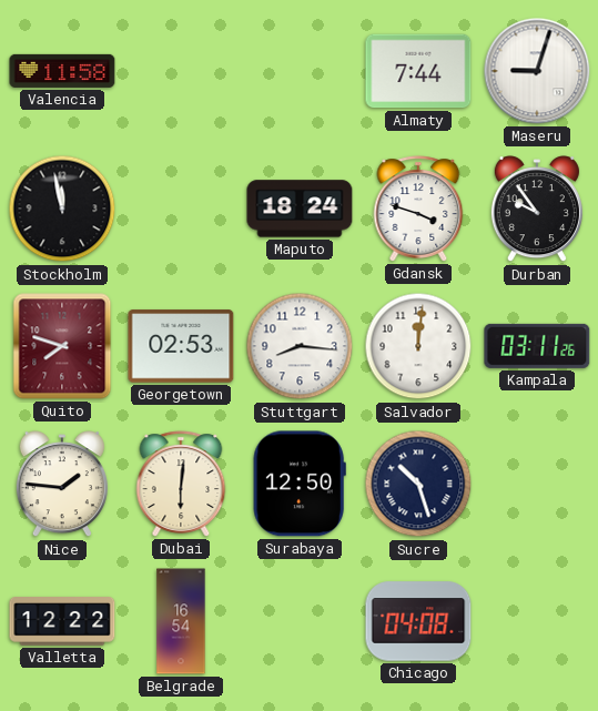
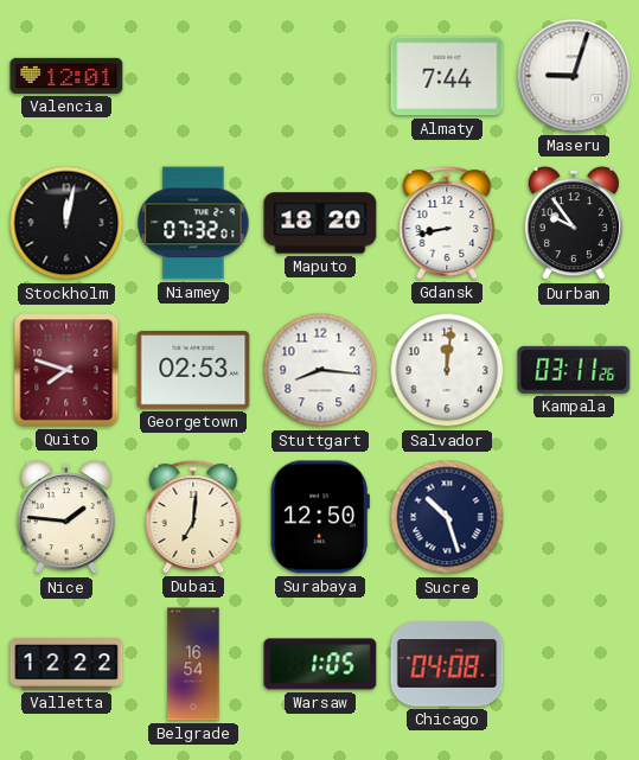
Valencia: 11:58 -> 12:01
Stockholm: 11:58 -> 12:02
Niamey: none -> 07:32
Maputo: 18:24 -> 18:20
Gdansk: 3:48 -> 8:43
Dubai: 6:01 -> 7:01
Warsaw: none -> 1:05
